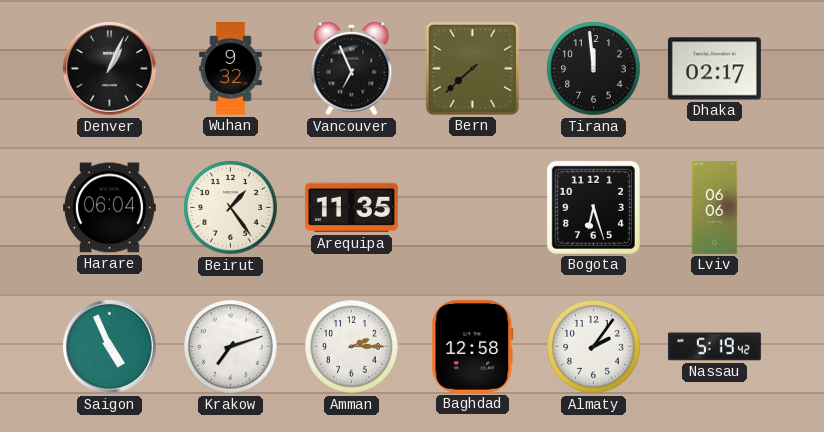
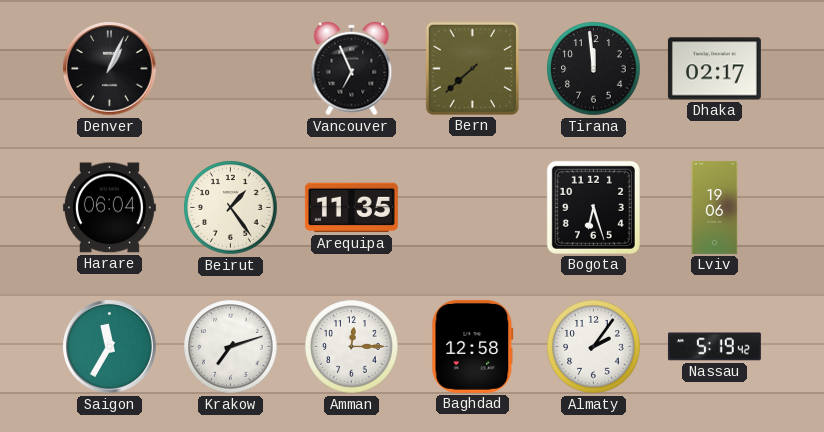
Wuhan: 9:32 -> none
Lviv: 06:06 -> 19:06
Saigon: 4:56 -> 11:35
Amman: 2:15 -> 12:15
